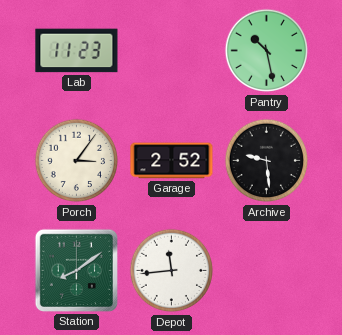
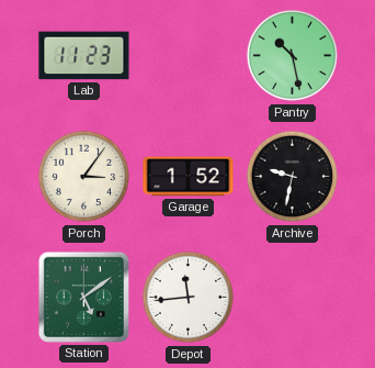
Garage: 2:52 -> 1:52
Archive: 9:29 -> 9:32
Station: 8:09 -> 5:09
